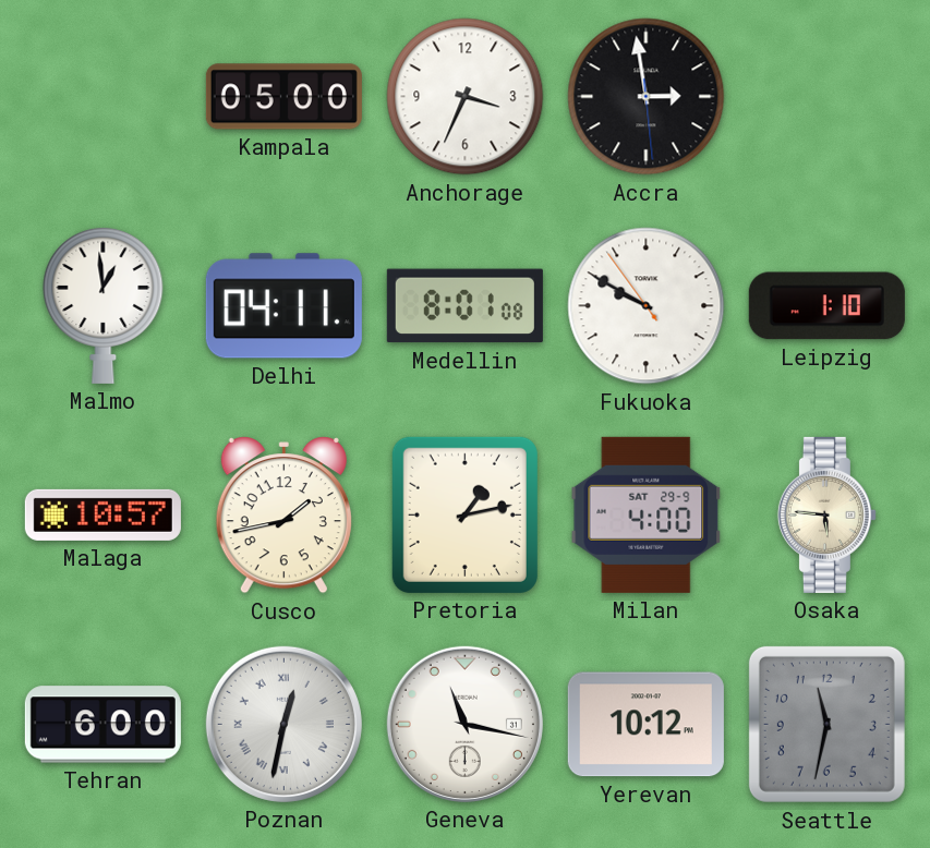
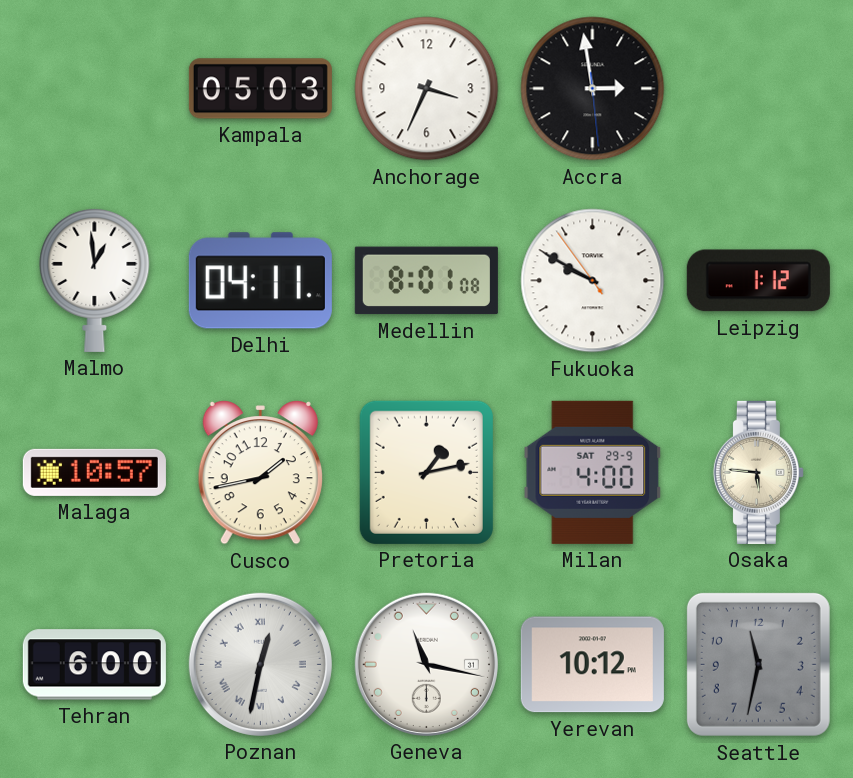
Kampala: 05:00 -> 05:03
Leipzig: 1:10 -> 1:12
